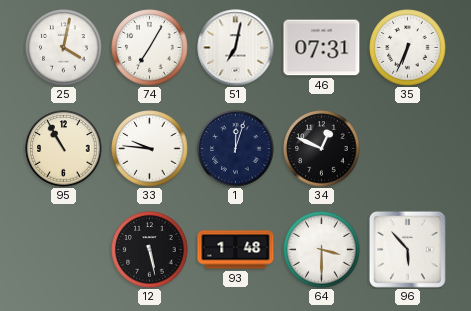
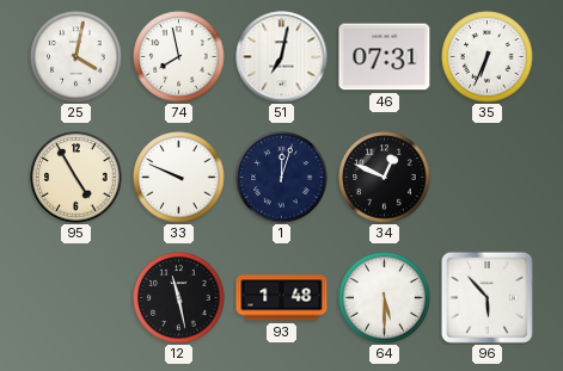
74: 7:05 -> 7:58
95: 10:55 -> 4:55
33: 9:46 -> 9:49
12: 5:28 -> 11:28
64: 3:30 -> 5:30
